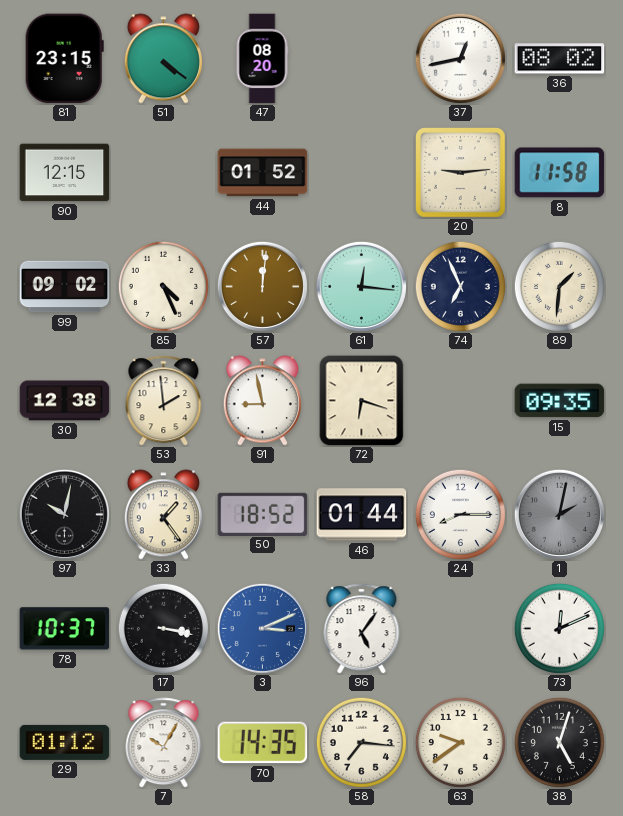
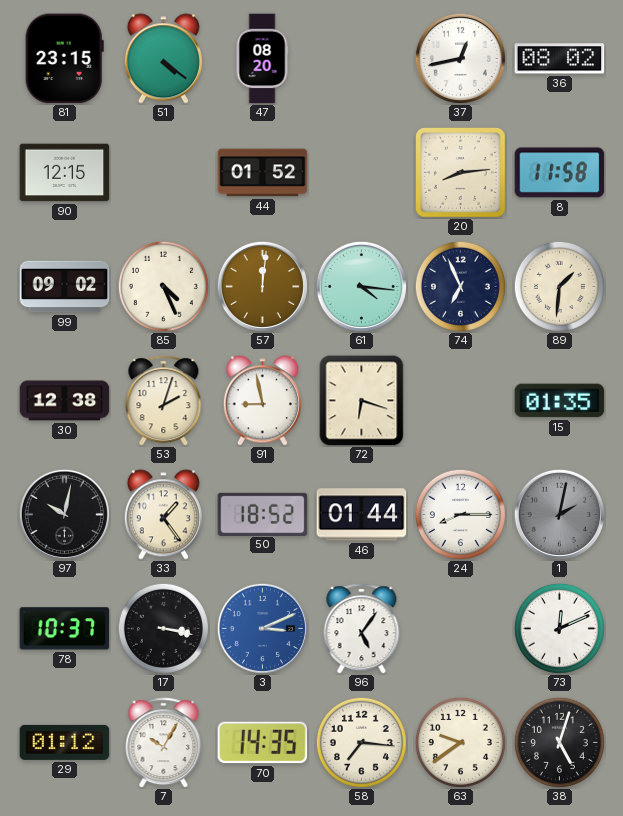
20: 9:14 -> 8:14
61: 12:16 -> 4:16
53: 1:59 -> 2:03
15: 09:35 -> 01:35
